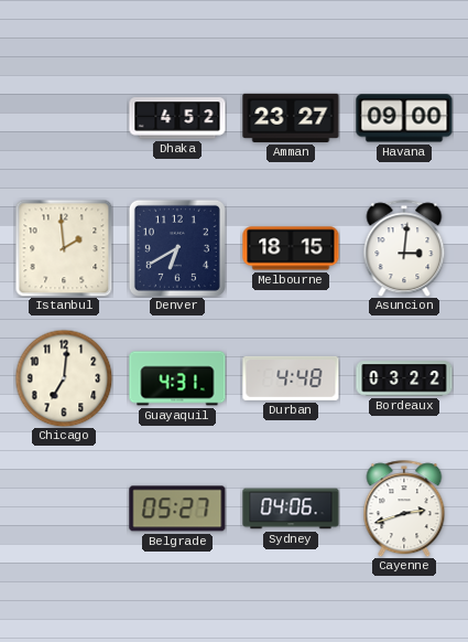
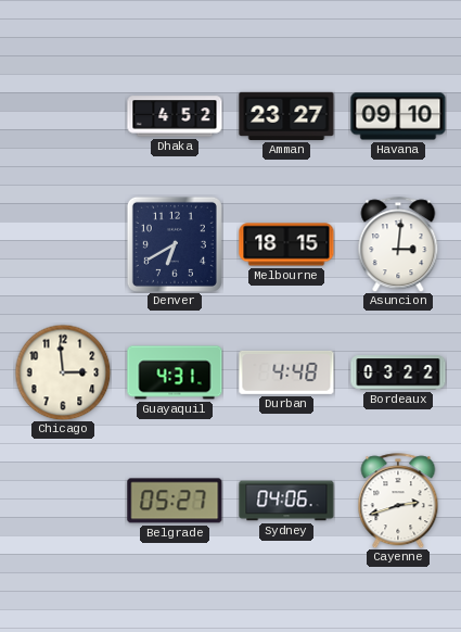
Havana: 09:00 -> 09:10
Istanbul: 1:59 -> none
Chicago: 7:01 -> 2:59
